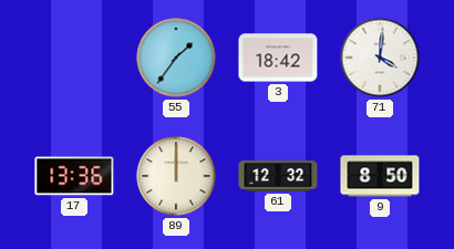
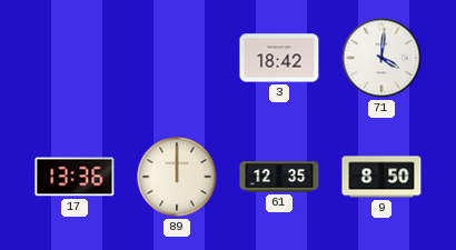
55: 1:36 -> none
61: 12:32 -> 12:35
